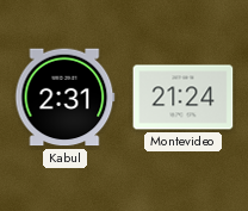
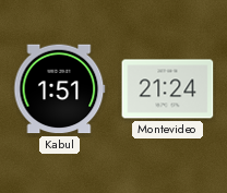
Kabul: 2:31 -> 1:51
